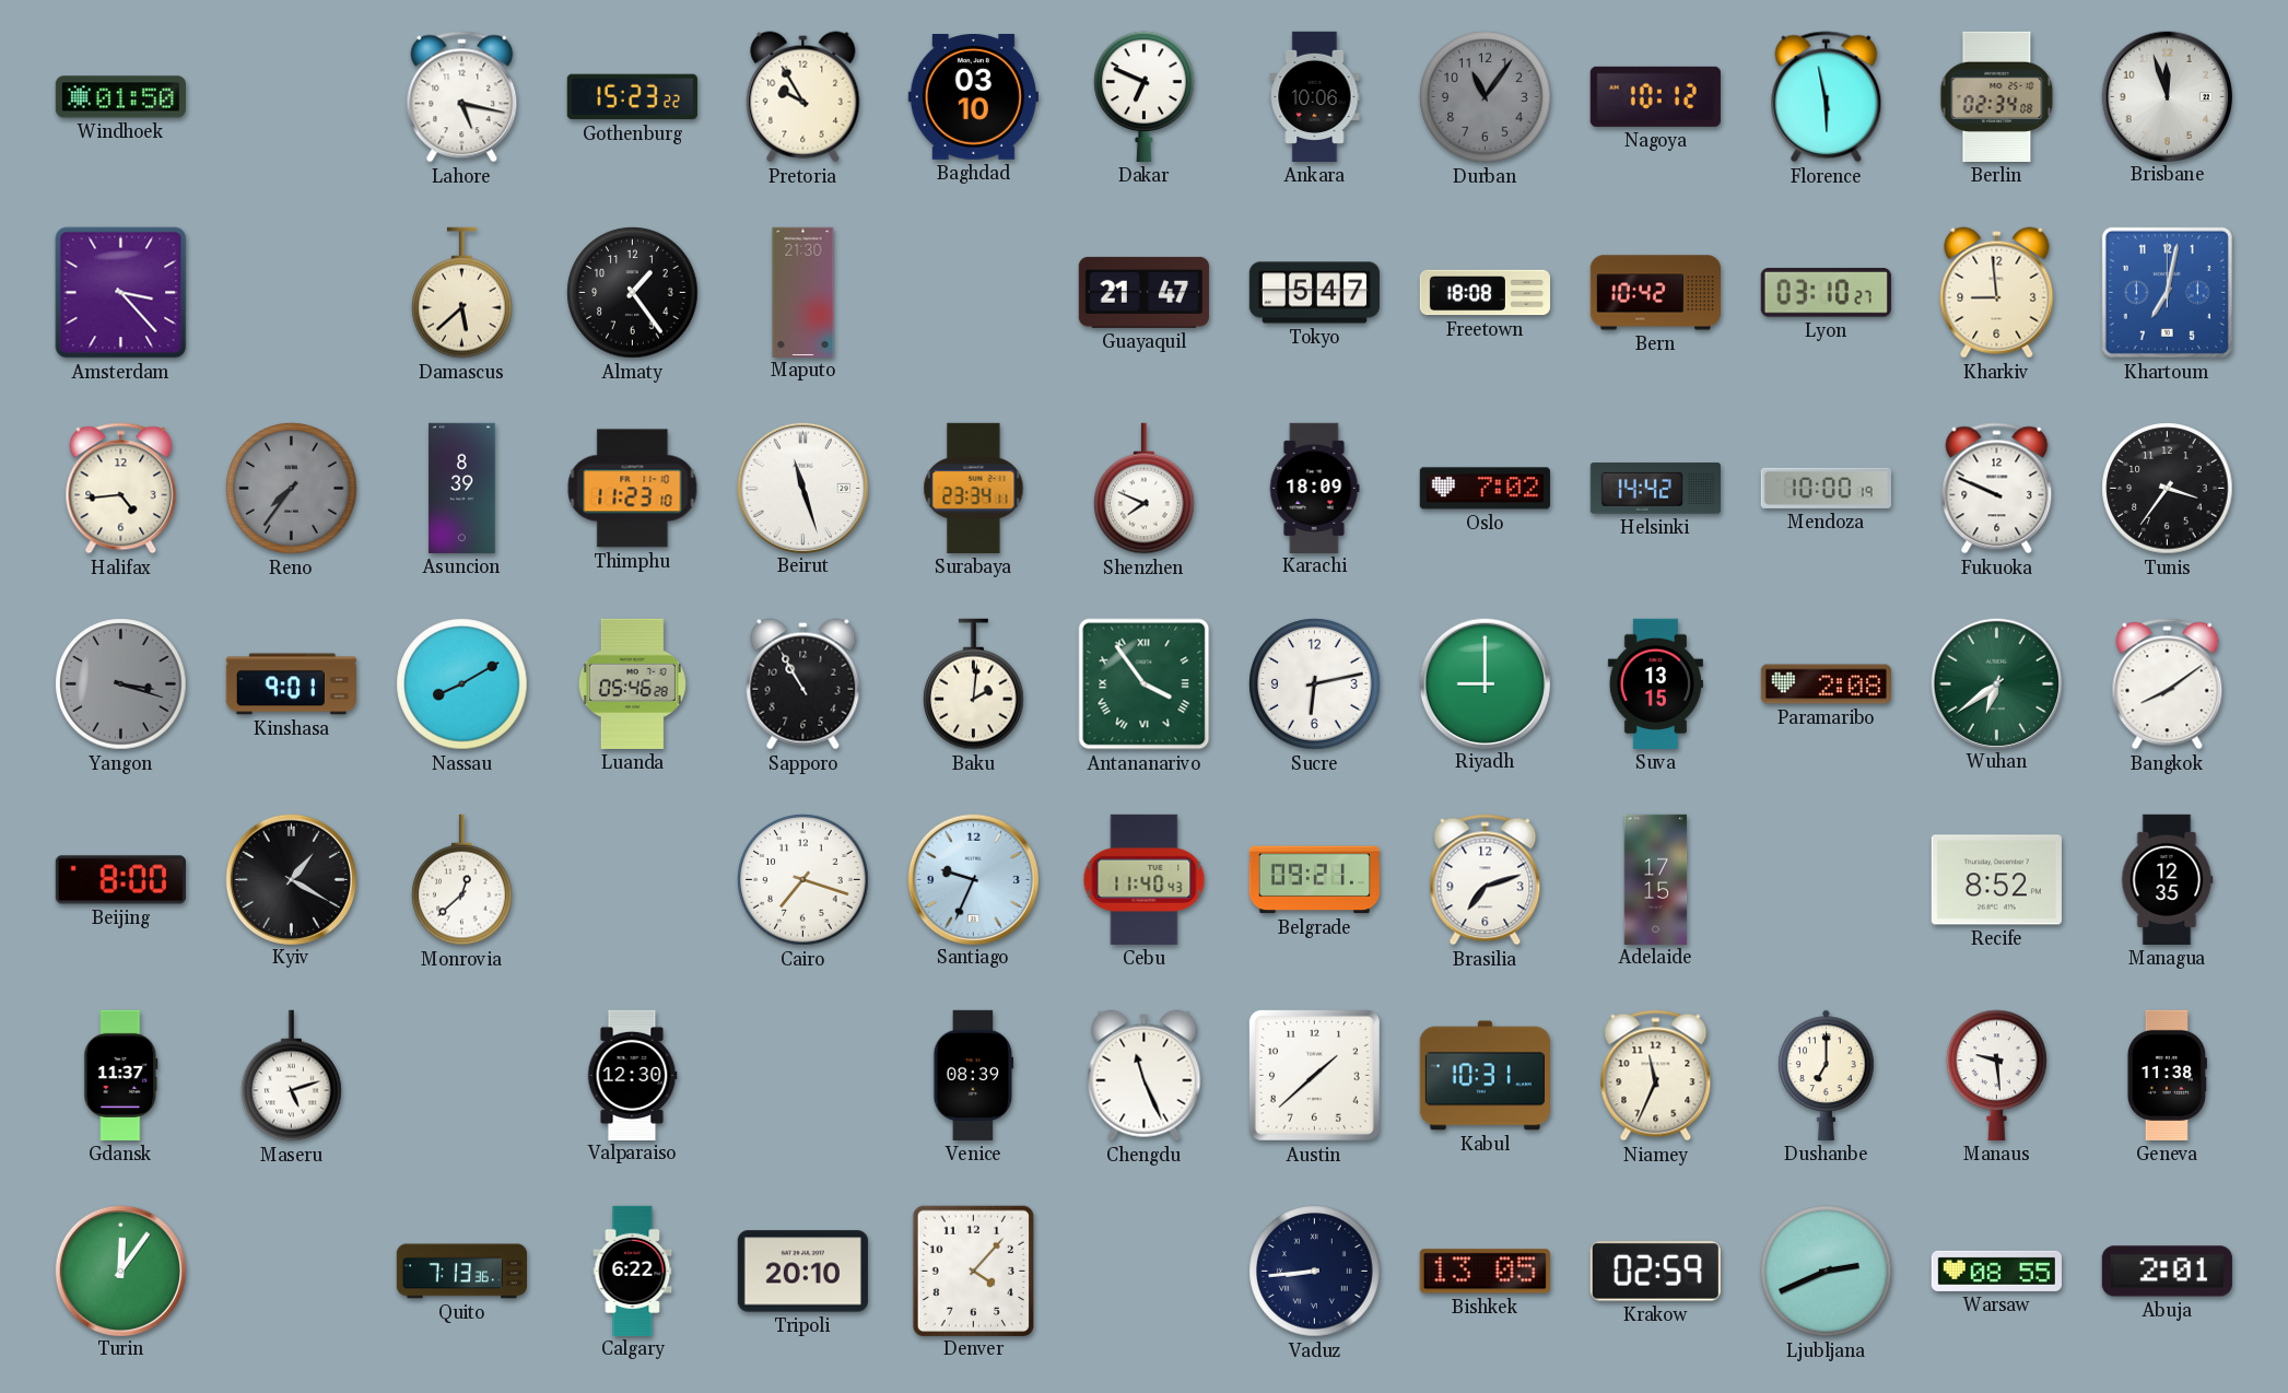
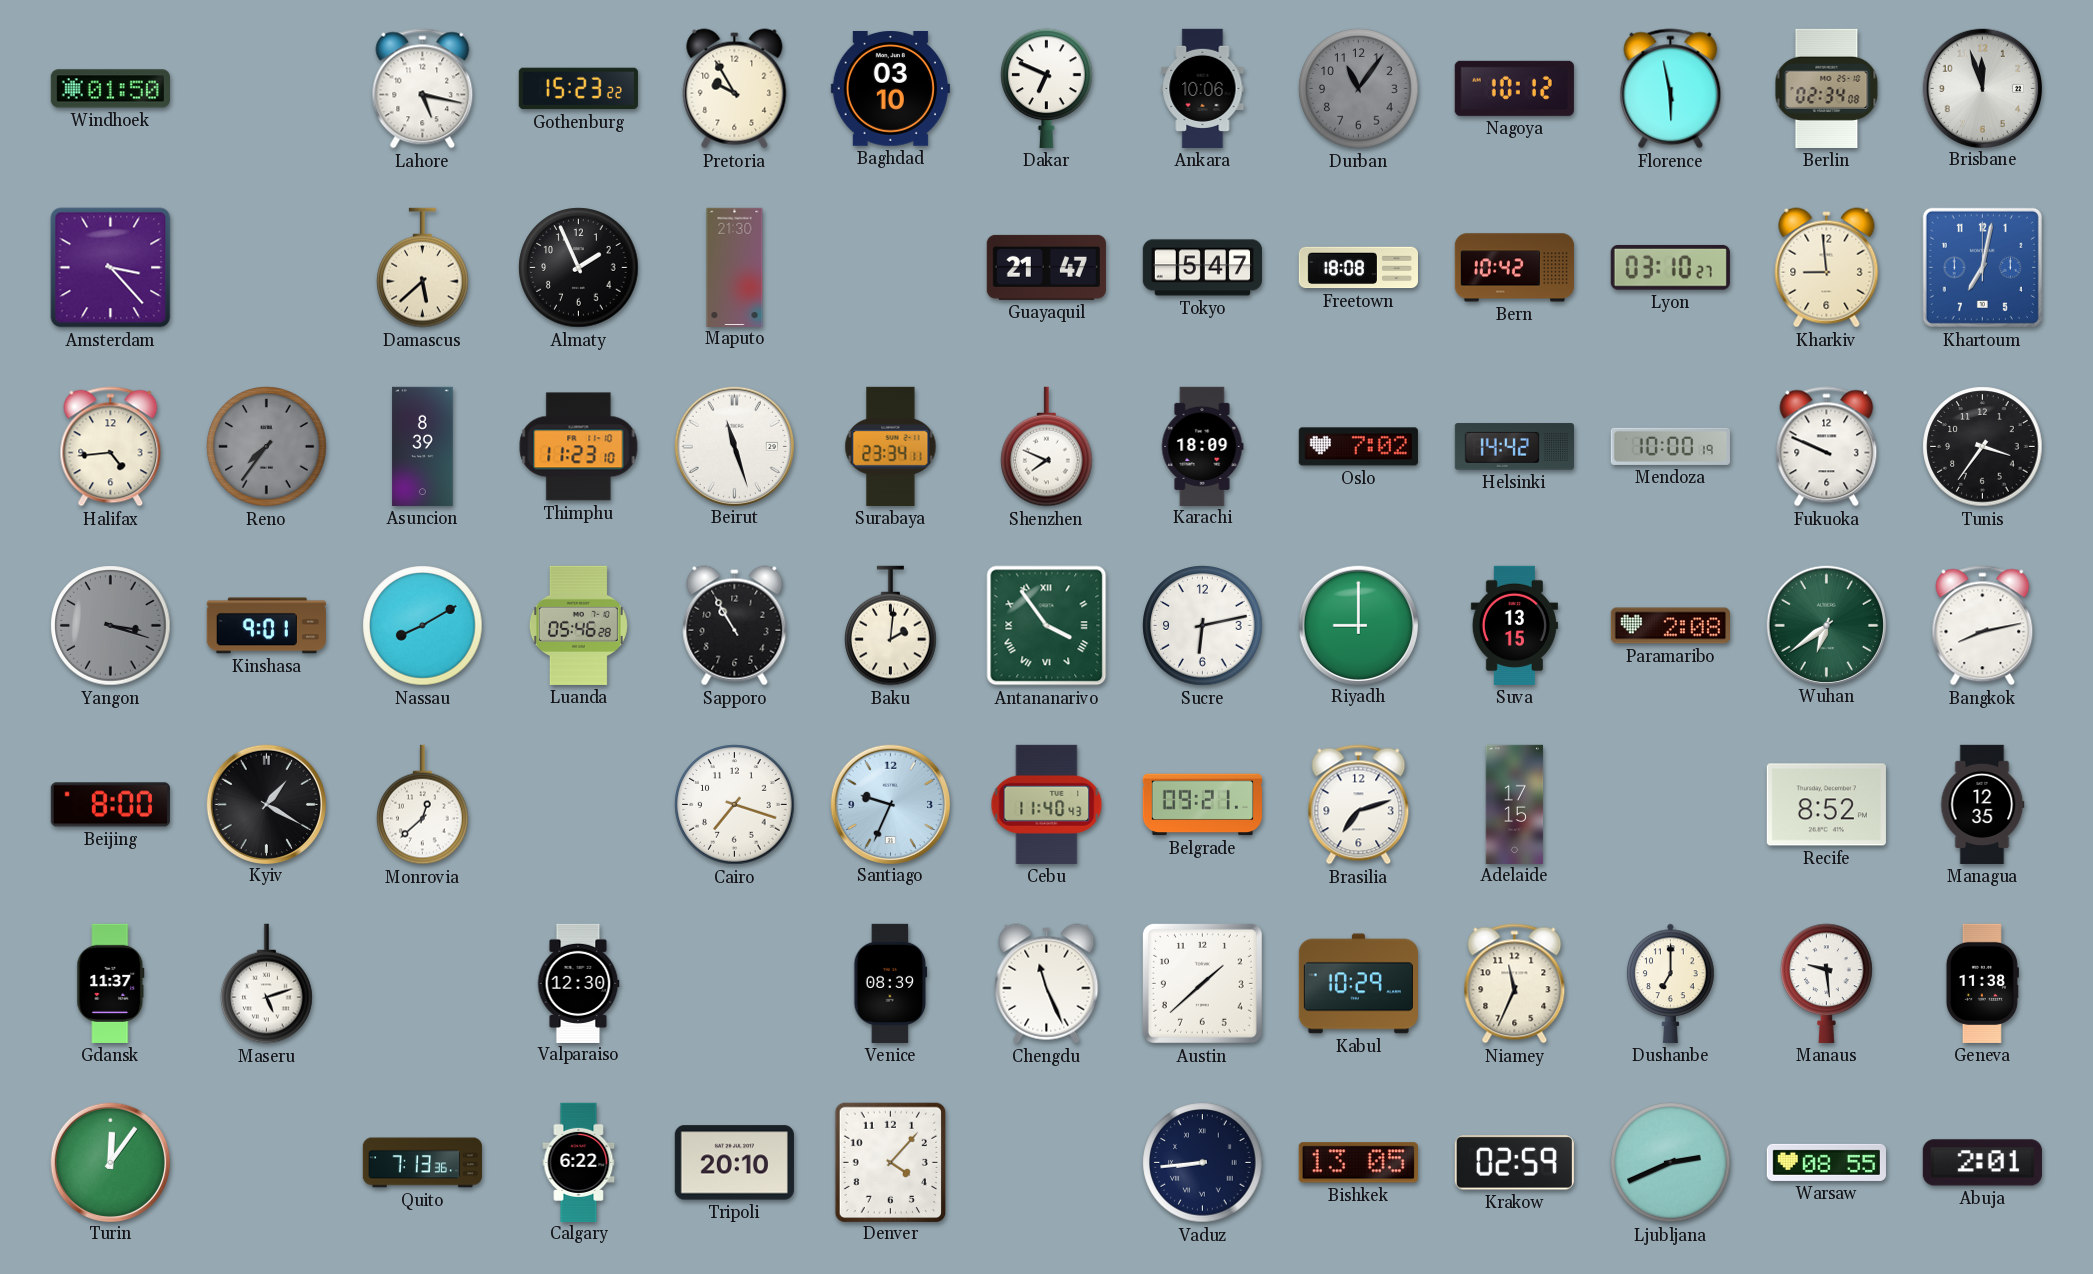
Almaty: 1:24 -> 1:56
Bangkok: 8:09 -> 8:13
Kabul: 10:31 -> 10:29
